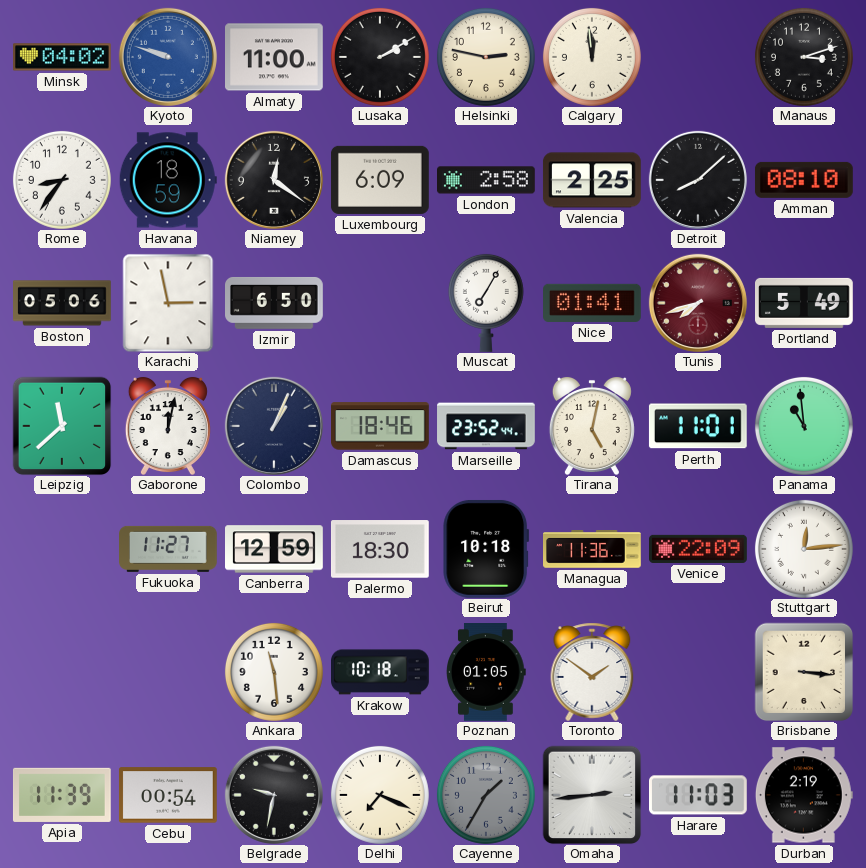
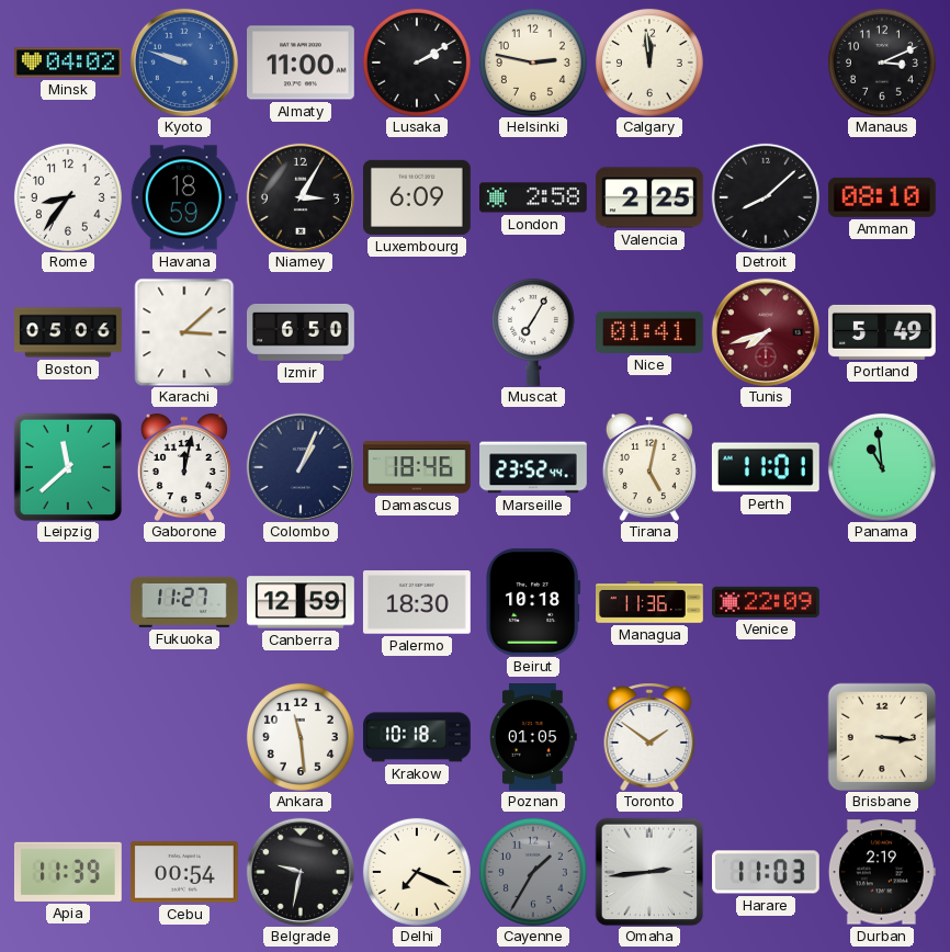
Manaus: 3:12 -> 3:11
Niamey: 12:21 -> 3:05
Karachi: 2:58 -> 3:08
Stuttgart: 12:14 -> none
